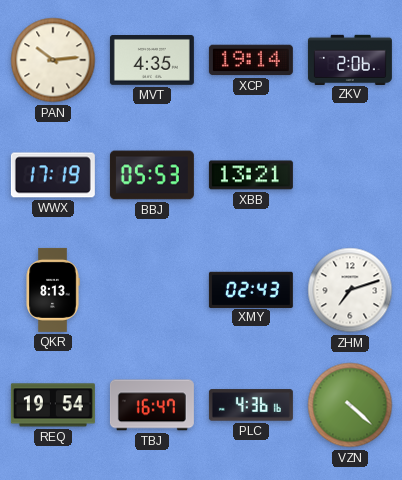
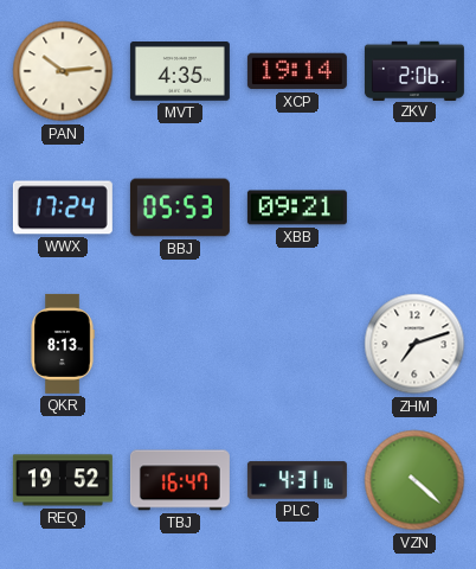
WWX: 17:19 -> 17:24
XBB: 13:21 -> 09:21
XMY: 02:43 -> none
REQ: 19:54 -> 19:52
PLC: 4:36 -> 4:31
